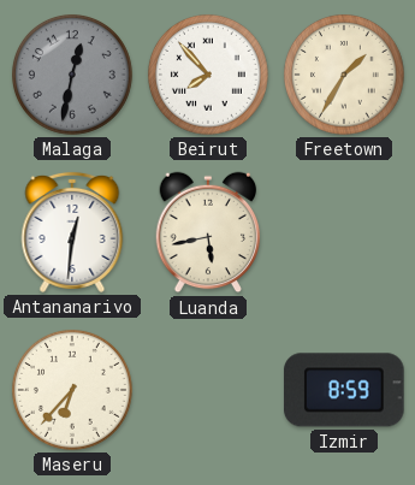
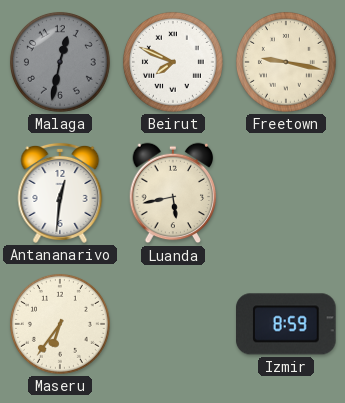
Beirut: 7:53 -> 7:49
Freetown: 1:35 -> 9:17
Maseru: 6:37 -> 6:36
